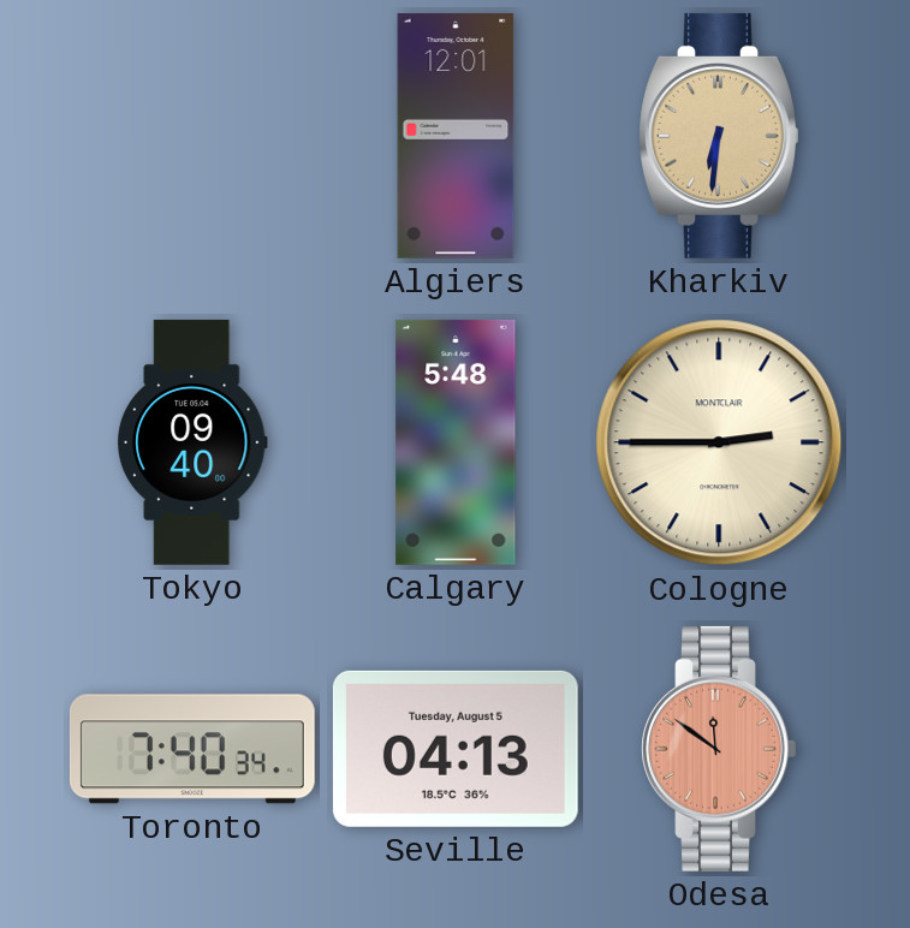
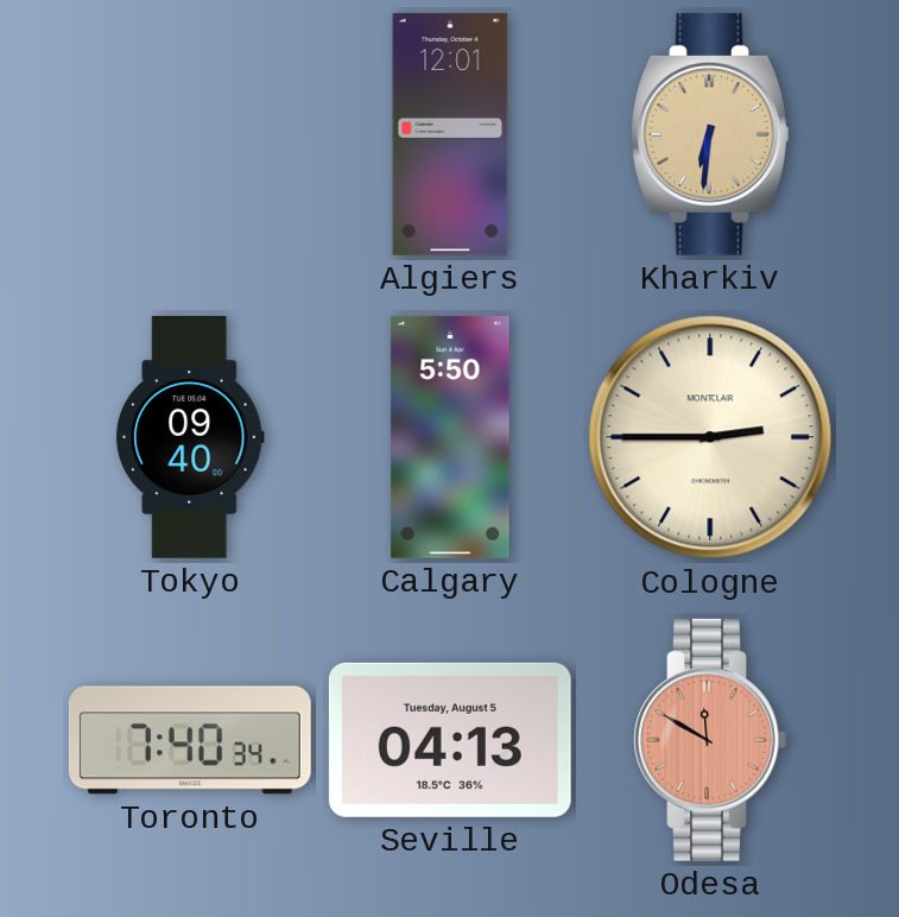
Calgary: 5:48 -> 5:50
Odesa: 11:51 -> 11:50
